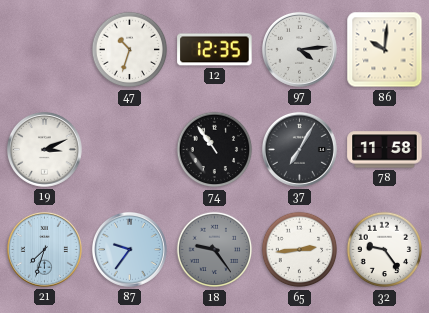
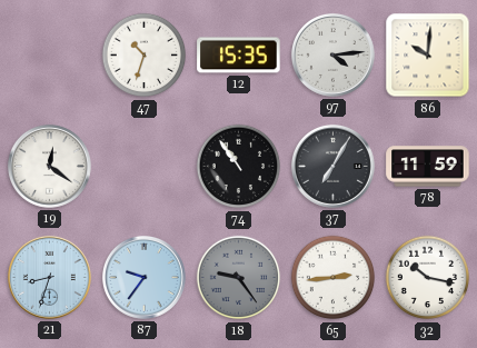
12: 12:35 -> 15:35
19: 3:11 -> 12:21
78: 11:58 -> 11:59
21: 7:33 -> 8:33
32: 9:24 -> 10:17
